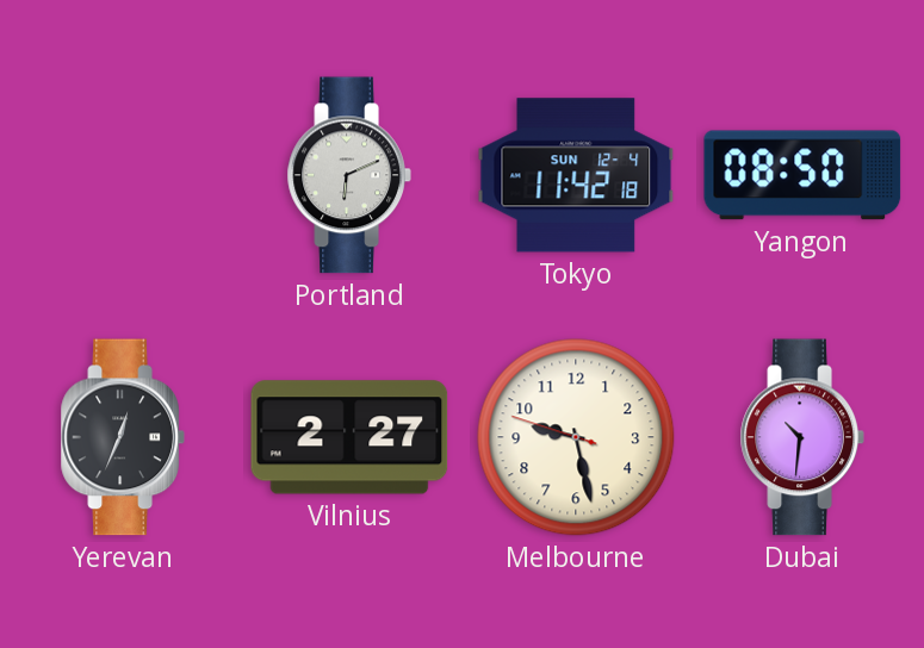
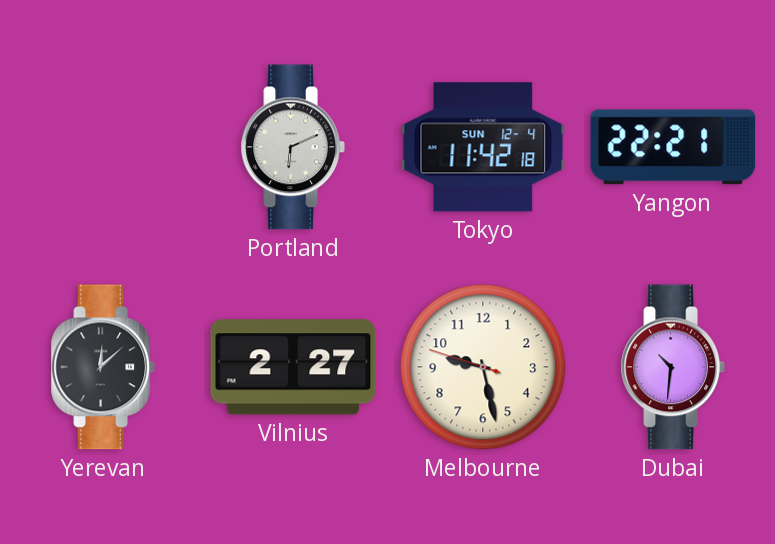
Yangon: 08:50 -> 22:21
Yerevan: 12:34 -> 12:08
